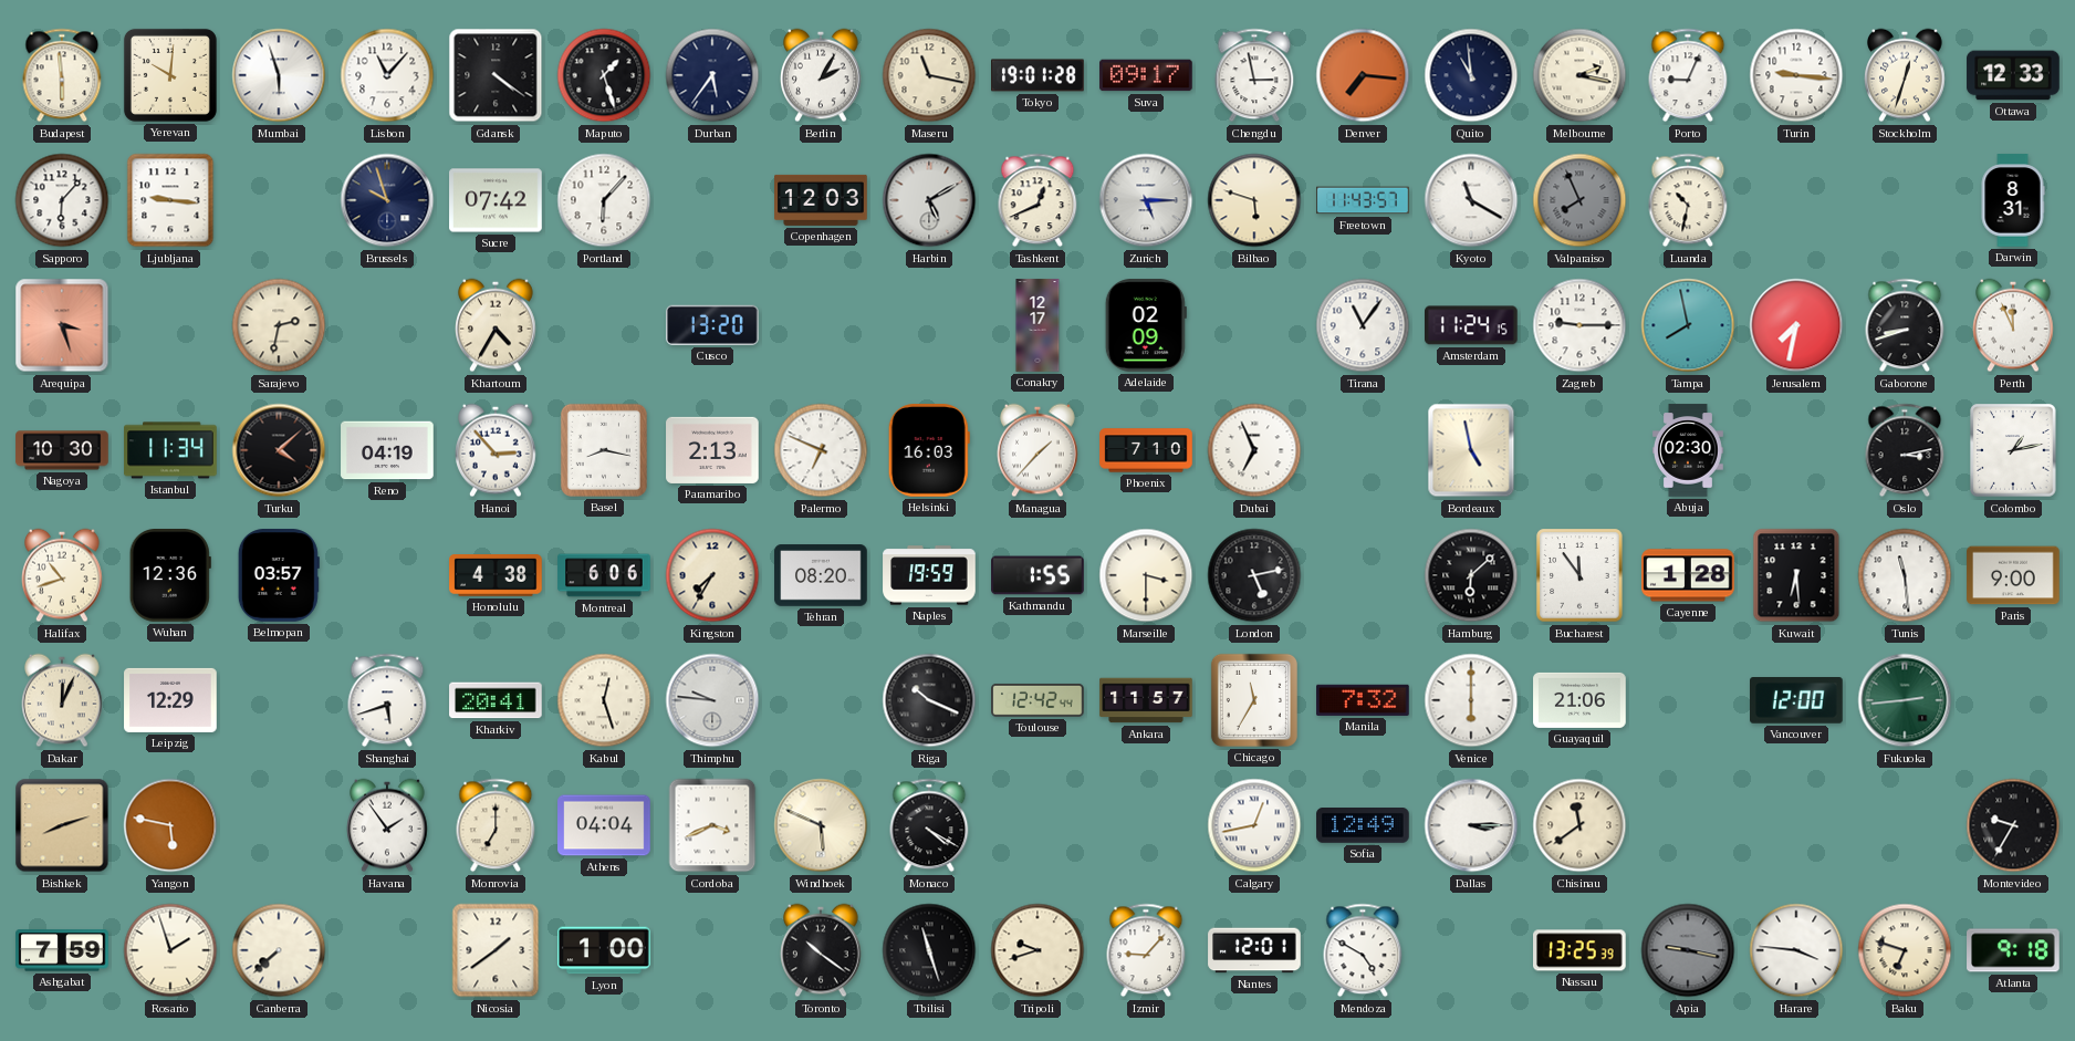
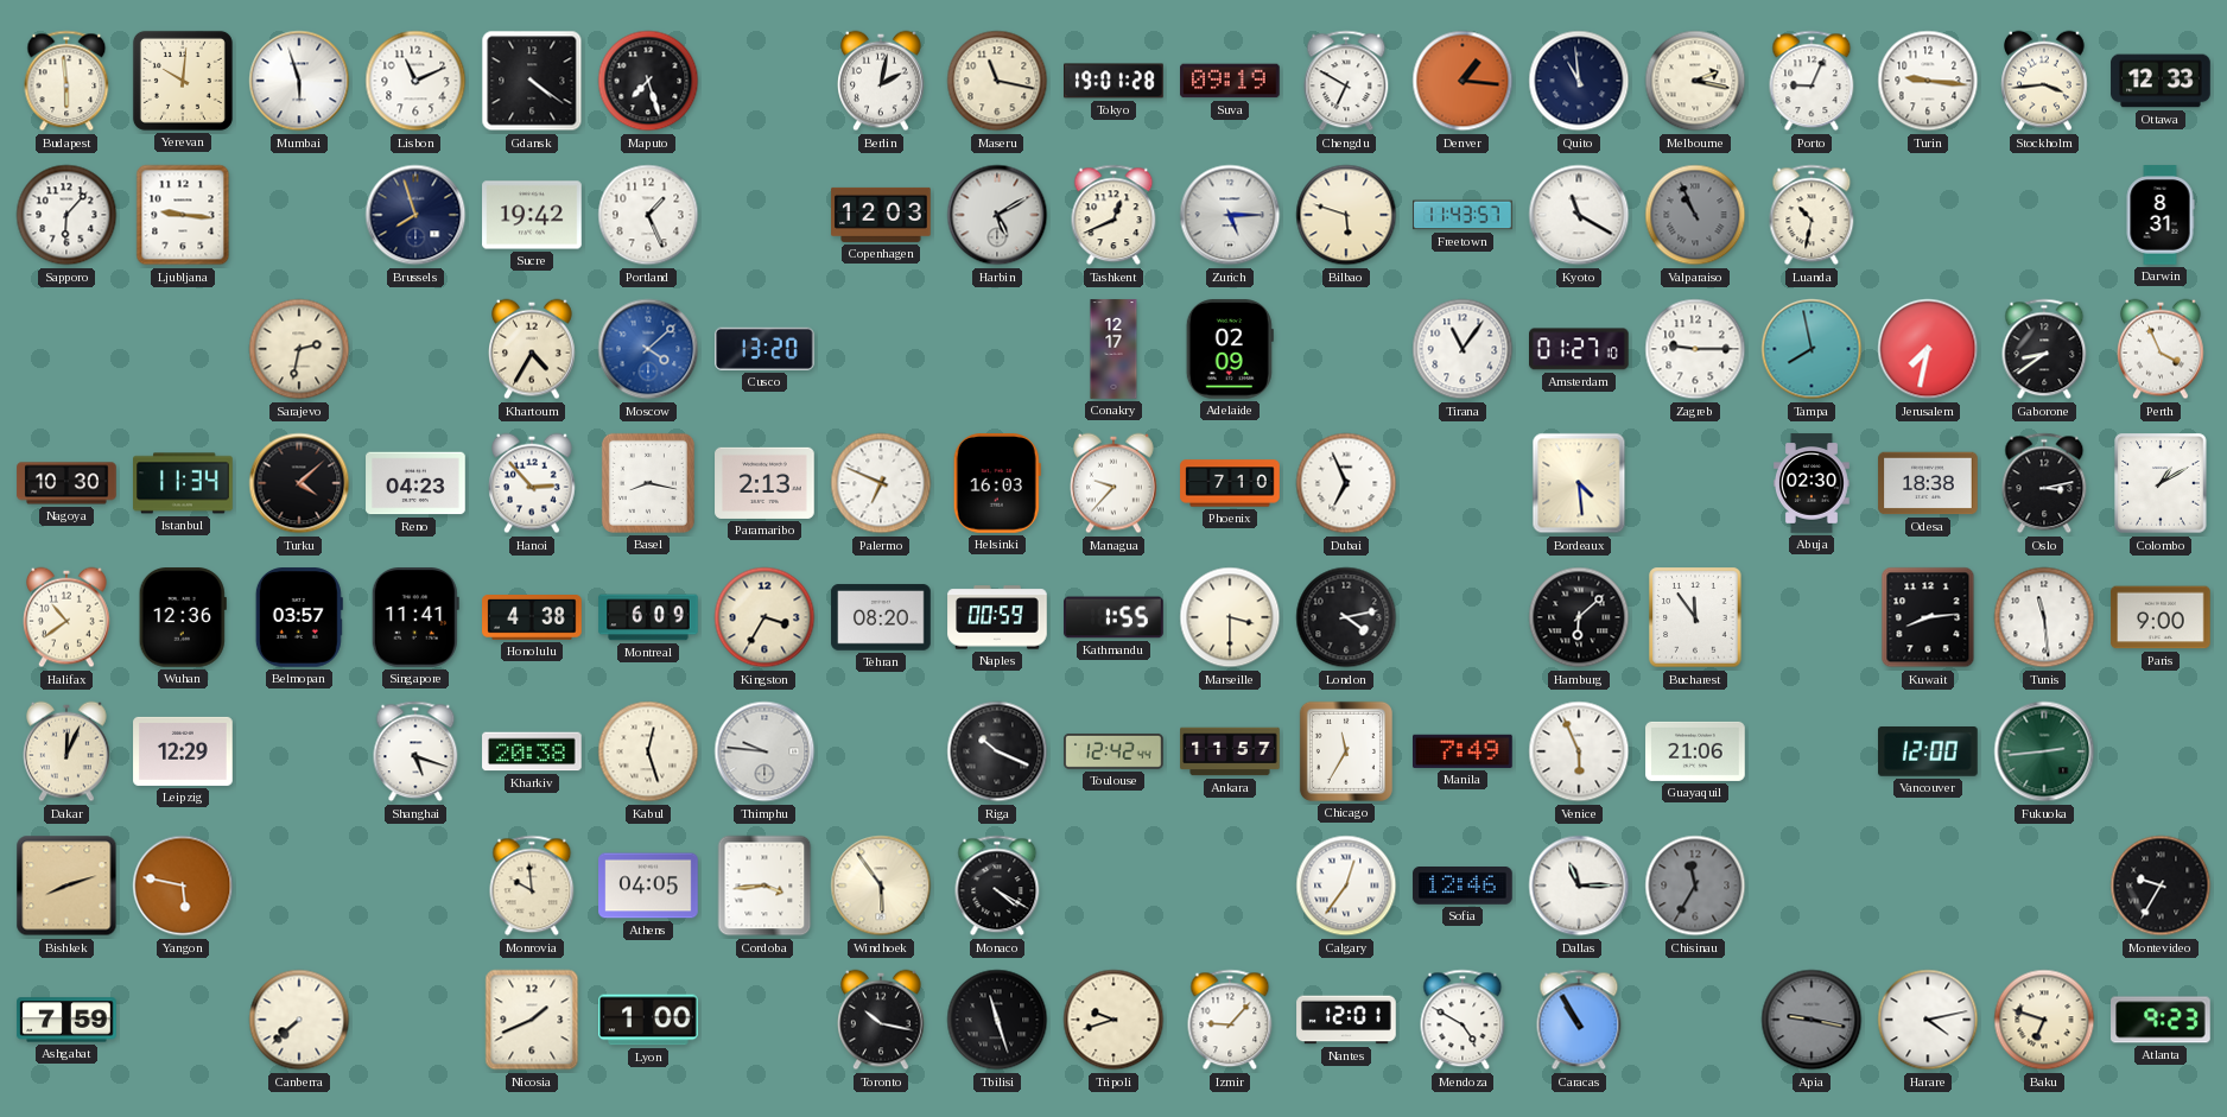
Lisbon: 11:07 -> 11:11
Maputo: 1:27 -> 7:27
Durban: 5:36 -> none
Berlin: 2:05 -> 2:02
Suva: 09:17 -> 09:19
Chengdu: 2:58 -> 6:50
Denver: 7:16 -> 1:16
Stockholm: 12:33 -> 3:44
Brussels: 9:57 -> 7:57
Sucre: 07:42 -> 19:42
Portland: 6:07 -> 1:26
Valparaiso: 7:56 -> 10:56
Arequipa: 3:27 -> none
Moscow: none -> 4:08
Amsterdam: 11:24 -> 01:27
Gaborone: 8:42 -> 8:39
Perth: 11:56 -> 3:56
Reno: 04:19 -> 04:23
Managua: 1:37 -> 9:37
Bordeaux: 4:58 -> 4:29
Odesa: none -> 18:38
Colombo: 1:13 -> 1:10
Halifax: 10:42 -> 10:39
Singapore: none -> 11:41
Montreal: 6:06 -> 6:09
Kingston: 7:35 -> 3:35
Naples: 19:59 -> 00:59
London: 5:13 -> 4:13
Cayenne: 1:28 -> none
Kuwait: 6:29 -> 8:14
Shanghai: 5:42 -> 5:18
Kharkiv: 20:41 -> 20:38
Manila: 7:32 -> 7:49
Venice: 6:00 -> 5:56
Havana: 1:54 -> none
Monrovia: 7:00 -> 9:59
Athens: 04:04 -> 04:05
Cordoba: 3:41 -> 3:44
Windhoek: 5:49 -> 5:54
Calgary: 12:43 -> 12:36
Sofia: 12:49 -> 12:46
Dallas: 3:15 -> 11:15
Chisinau: 11:39 -> 11:35
Chisinau dial: cream -> grey
Rosario: 1:57 -> none
Nicosia: 1:39 -> 1:41
Toronto: 10:21 -> 10:17
Caracas: none -> 10:55
Nassau: 13:25 -> none
Harare: 3:46 -> 4:13
Atlanta: 9:18 -> 9:23
